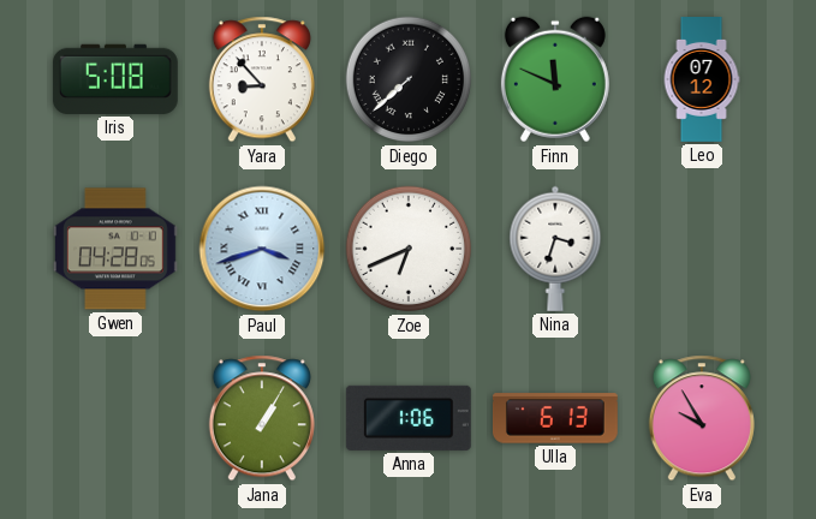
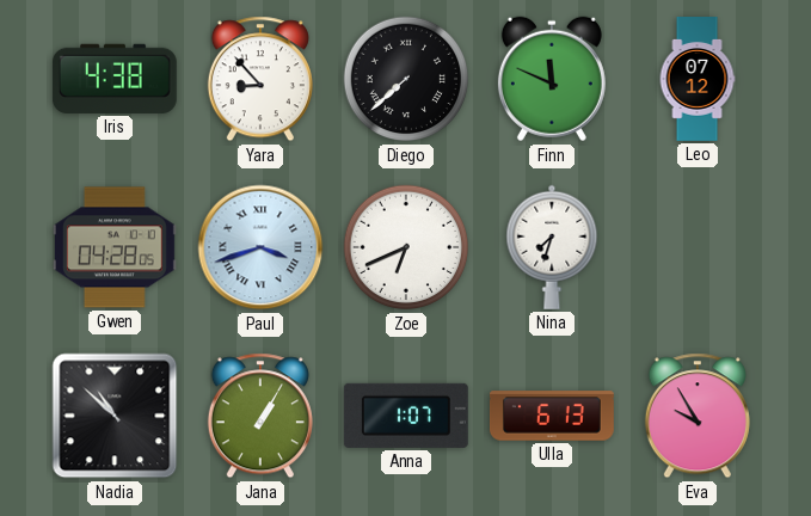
Iris: 5:08 -> 4:38
Nina: 3:33 -> 7:33
Nadia: none -> 10:52
Anna: 1:06 -> 1:07
